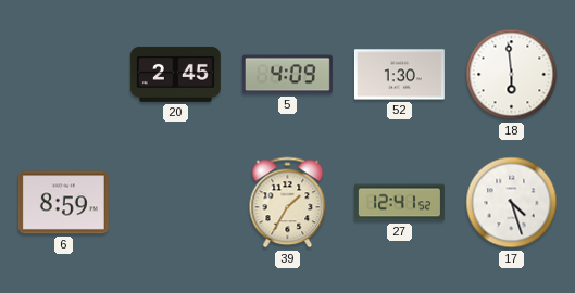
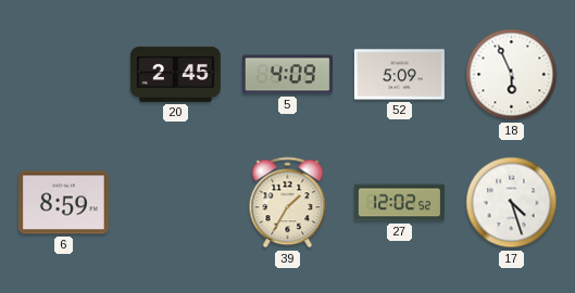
52: 1:30 -> 5:09
18: 5:59 -> 5:56
27: 12:41 -> 12:02
